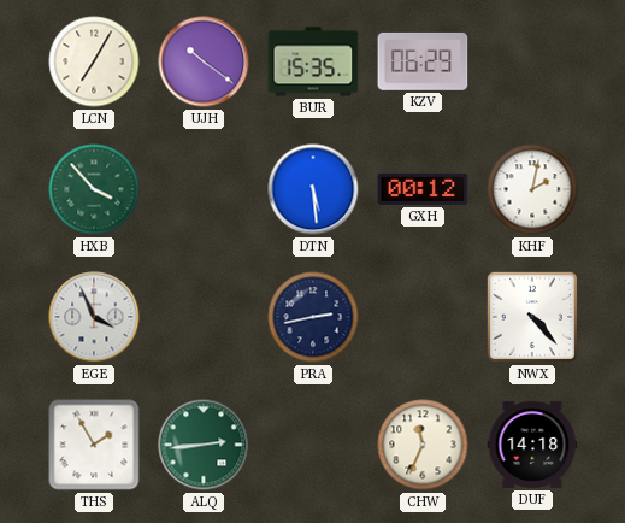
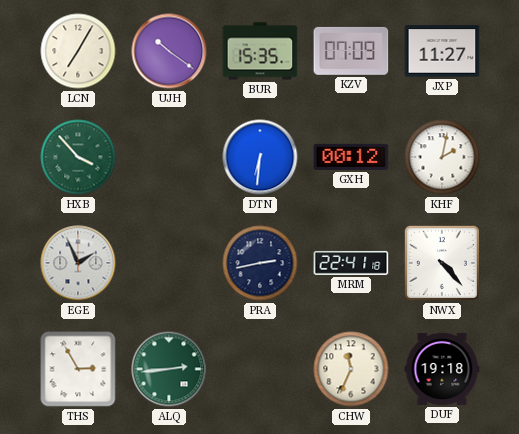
KZV: 06:29 -> 07:09
JXP: none -> 11:27
DTN: 5:29 -> 6:31
EGE: 3:56 -> 1:56
MRM: none -> 22:41
THS: 1:55 -> 2:55
DUF: 14:18 -> 19:18
